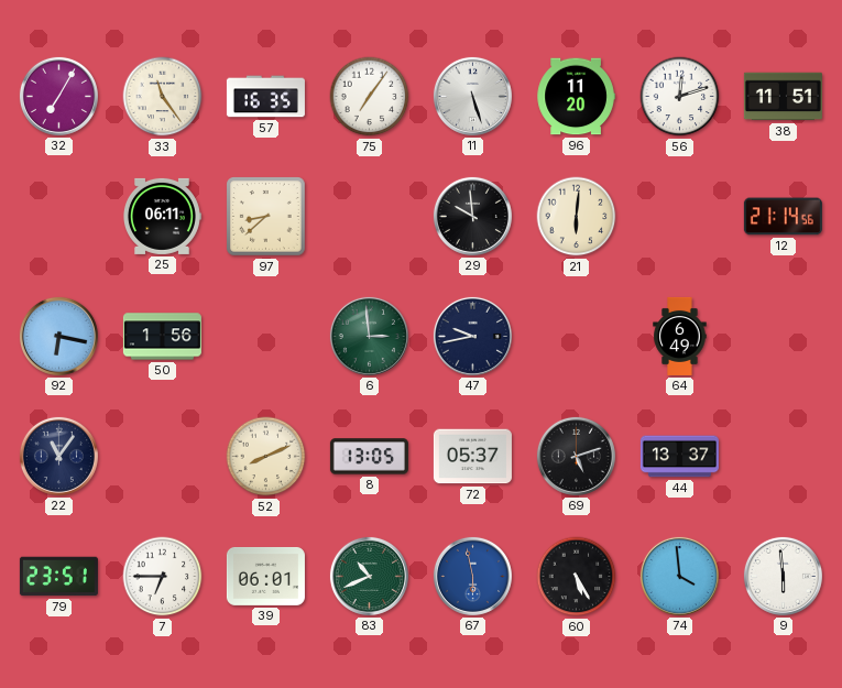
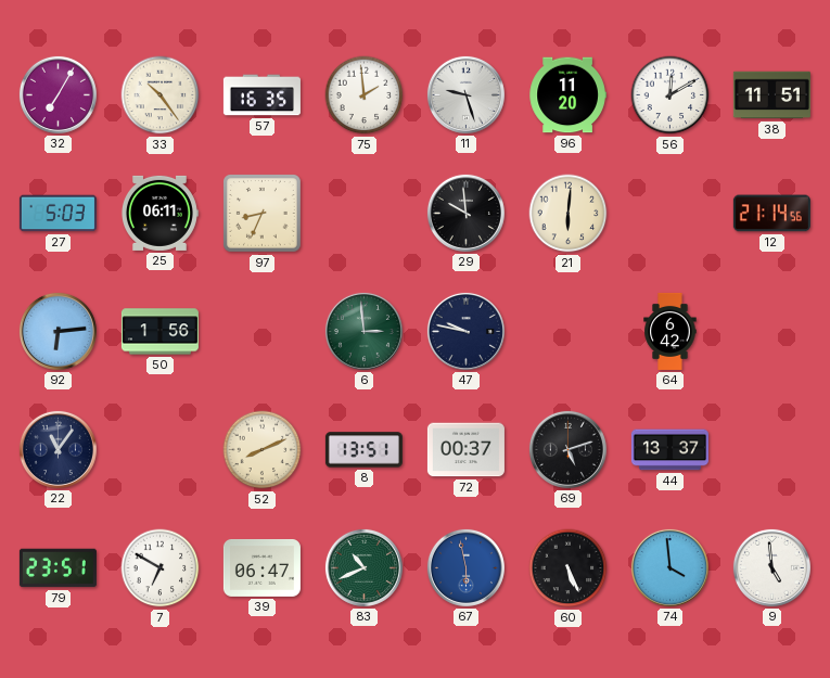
33: 11:24 -> 10:24
75: 7:06 -> 1:59
11: 5:27 -> 9:27
56: 12:12 -> 12:10
27: none -> 5:03
97: 8:38 -> 8:34
92: 6:17 -> 6:14
47: 9:43 -> 9:47
64: 6:49 -> 6:42
8: 13:05 -> 13:51
72: 05:37 -> 00:37
7: 6:45 -> 6:50
39: 06:01 -> 06:47
60: 5:25 -> 5:26
9: 5:59 -> 4:59
